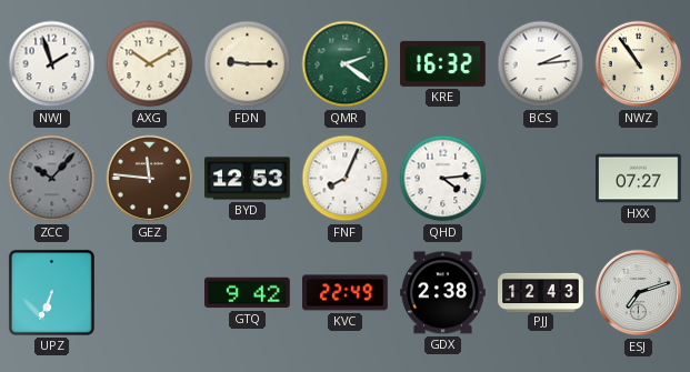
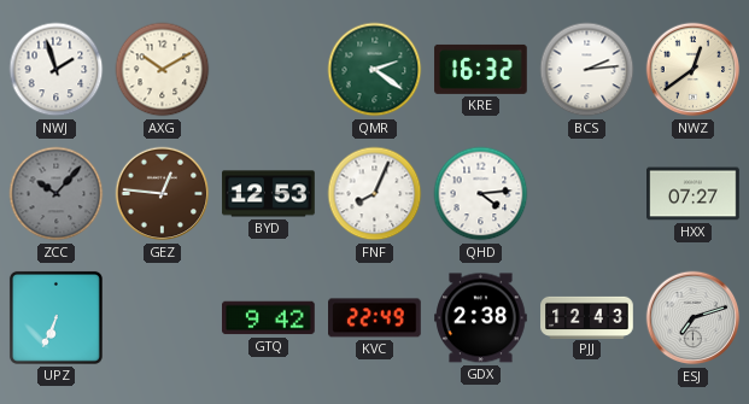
FDN: 9:15 -> none
NWZ: 10:54 -> 12:39
GEZ: 11:46 -> 12:46
